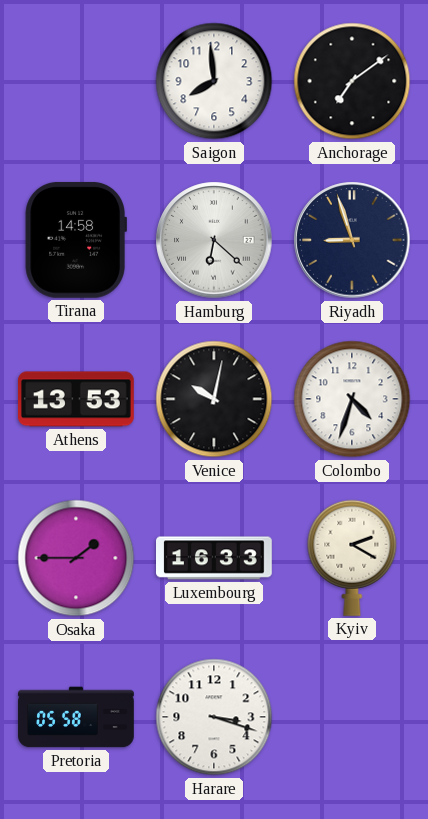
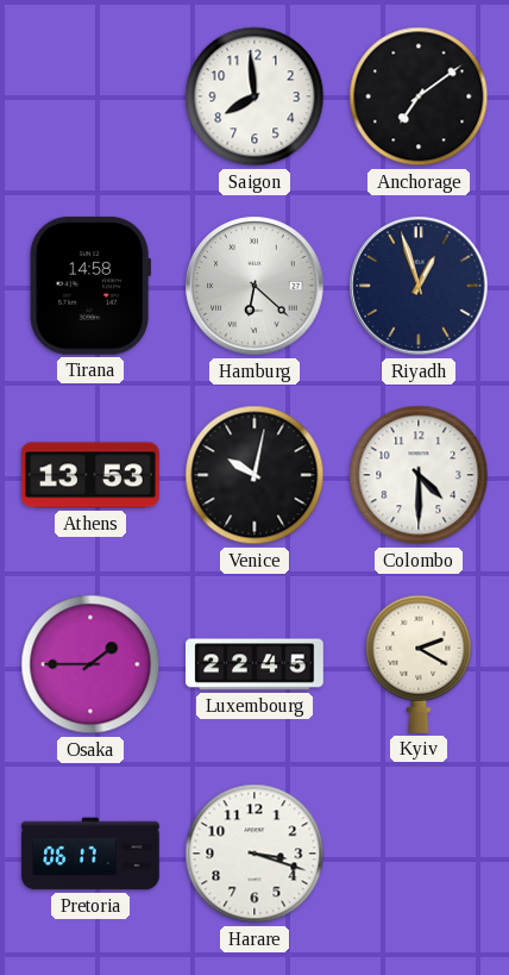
Riyadh: 8:57 -> 12:57
Colombo: 4:33 -> 4:30
Luxembourg: 16:33 -> 22:45
Pretoria: 05:58 -> 06:17
